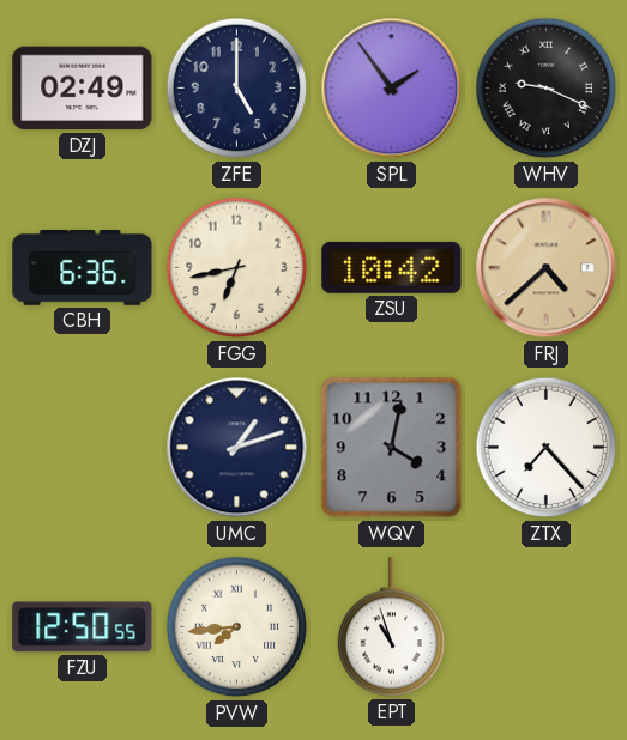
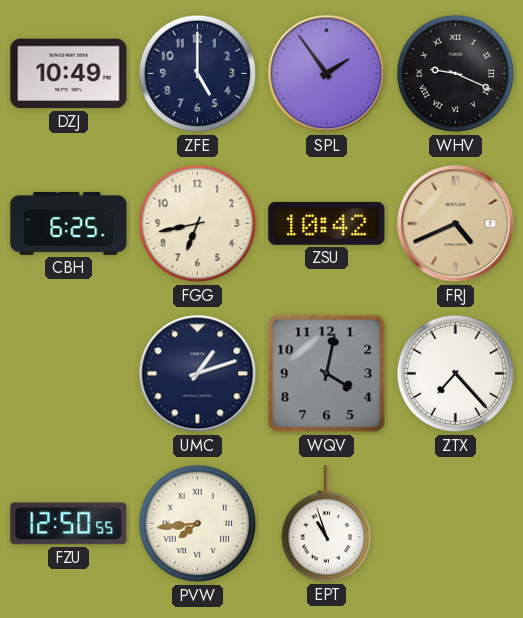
DZJ: 02:49 -> 10:49
CBH: 6:36 -> 6:25
FRJ: 4:38 -> 4:41
